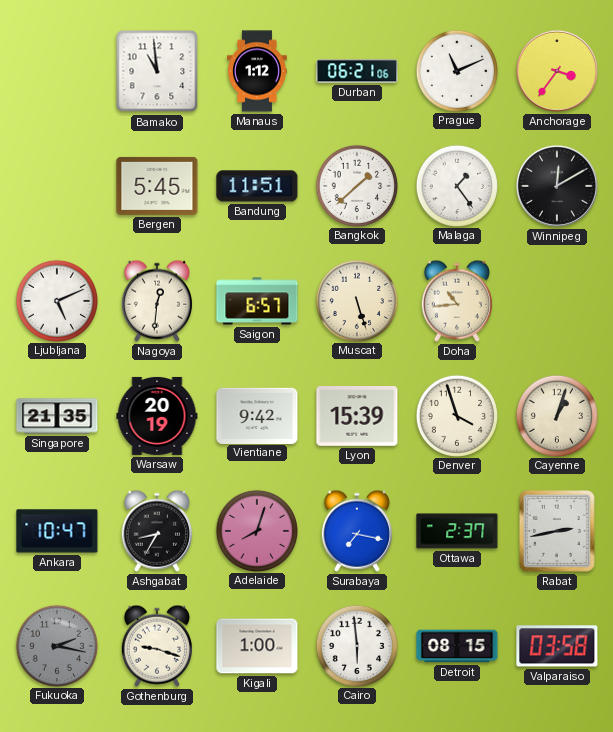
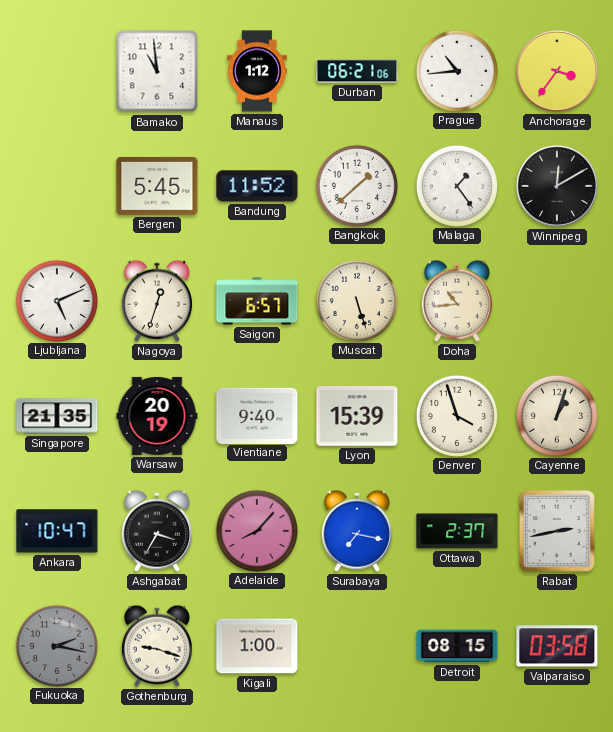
Prague: 11:11 -> 10:44
Bandung: 11:51 -> 11:52
Nagoya: 12:31 -> 12:33
Vientiane: 9:42 -> 9:40
Ashgabat: 8:35 -> 3:35
Adelaide: 8:03 -> 8:07
Cairo: 5:59 -> none
